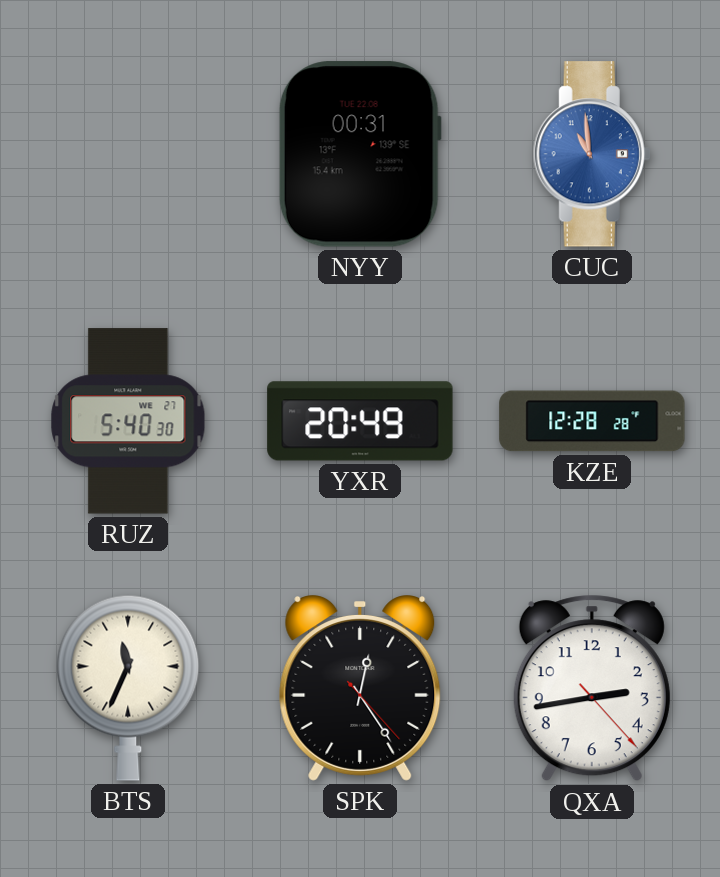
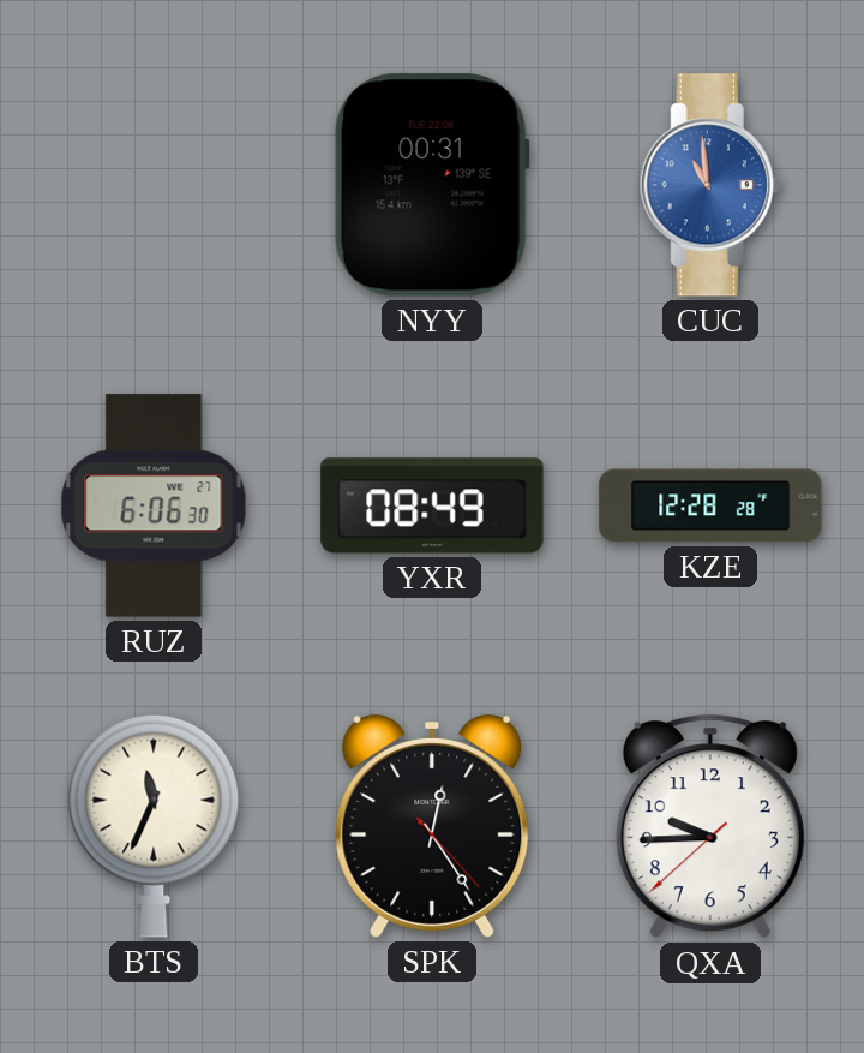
RUZ: 5:40 -> 6:06
YXR: 20:49 -> 08:49
QXA: 2:43 -> 9:44
